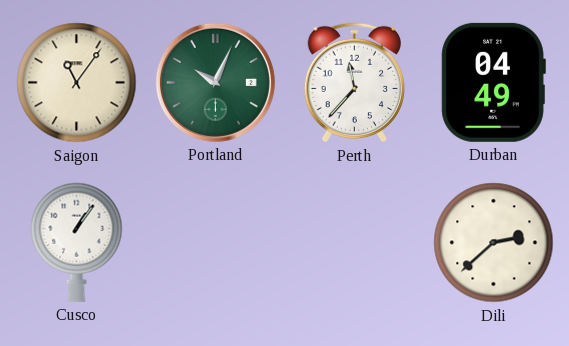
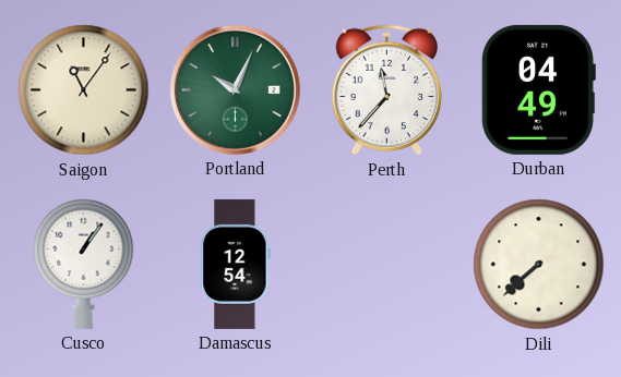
Damascus: none -> 12:54
Dili: 2:38 -> 7:38
